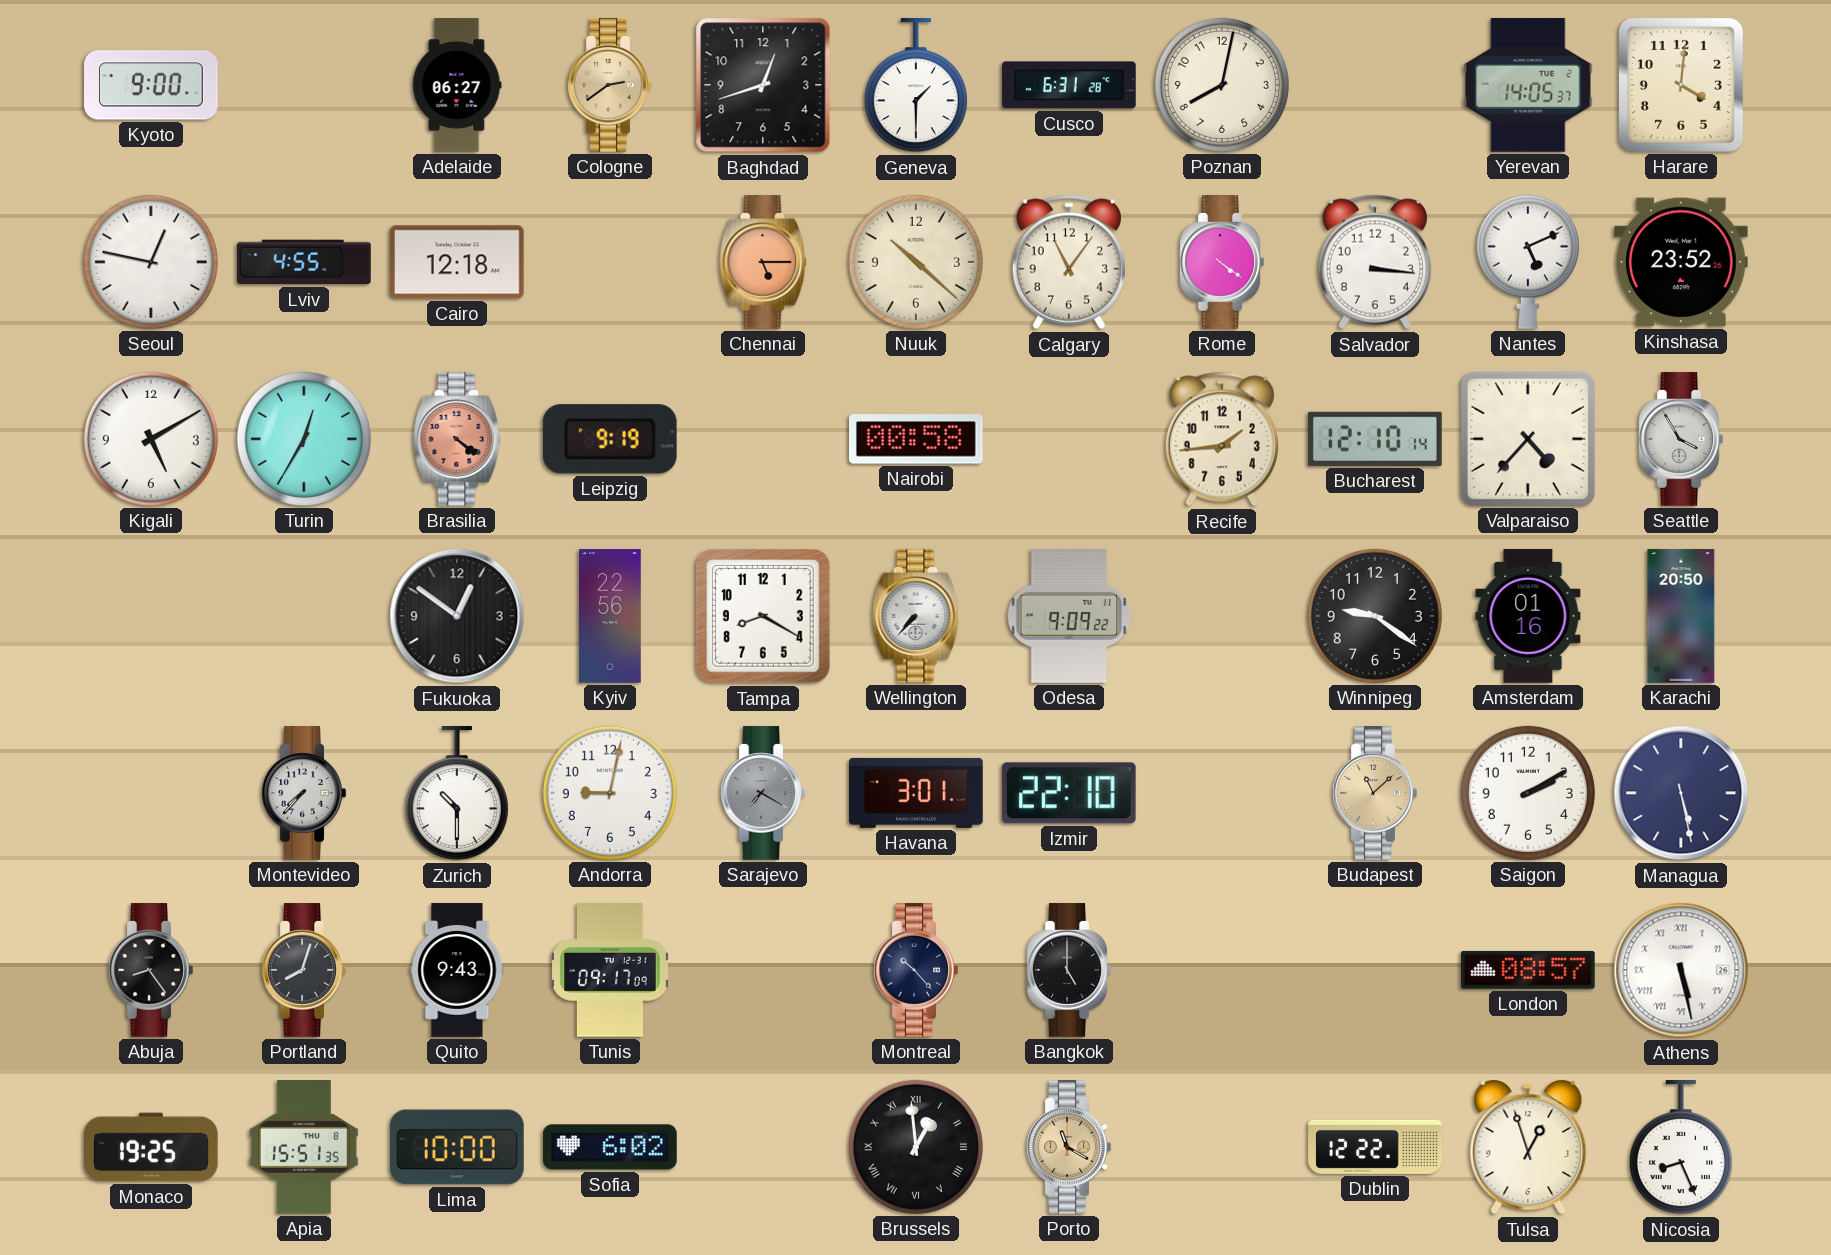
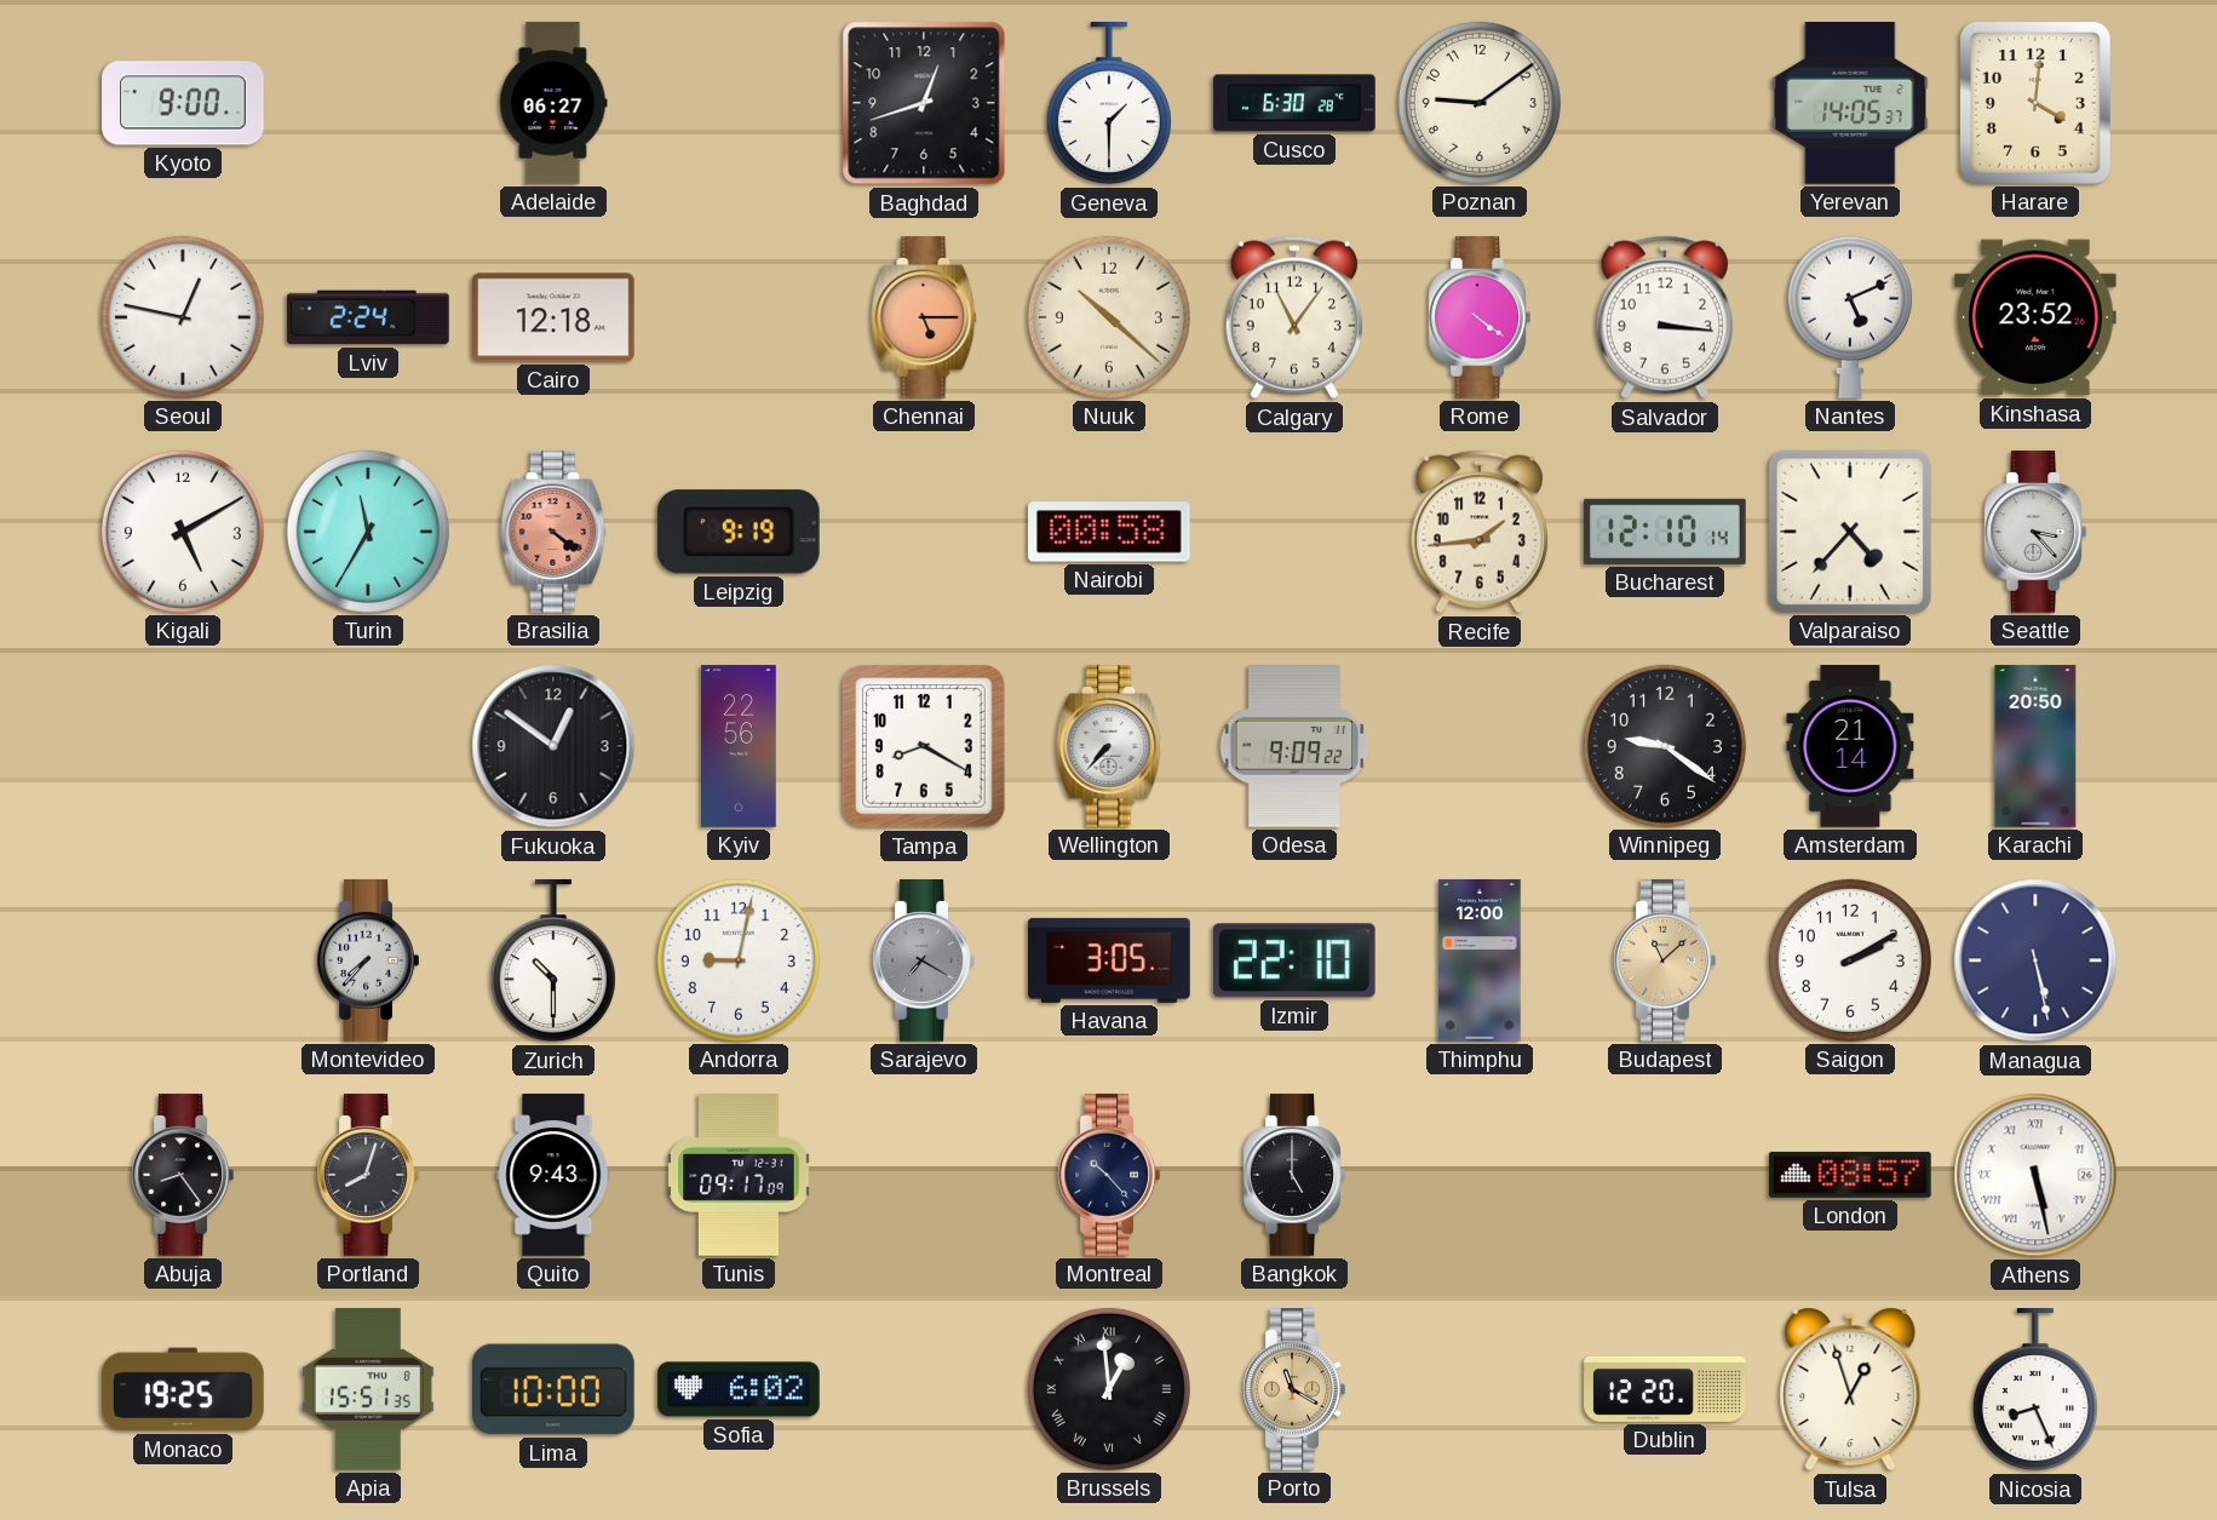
Cologne: 2:39 -> none
Cusco: 6:31 -> 6:30
Poznan: 8:02 -> 9:09
Lviv: 4:55 -> 2:24
Turin: 12:35 -> 11:35
Seattle: 3:55 -> 3:23
Amsterdam: 01:16 -> 21:14
Havana: 3:01 -> 3:05
Thimphu: none -> 12:00
Dublin: 12:22 -> 12:20
